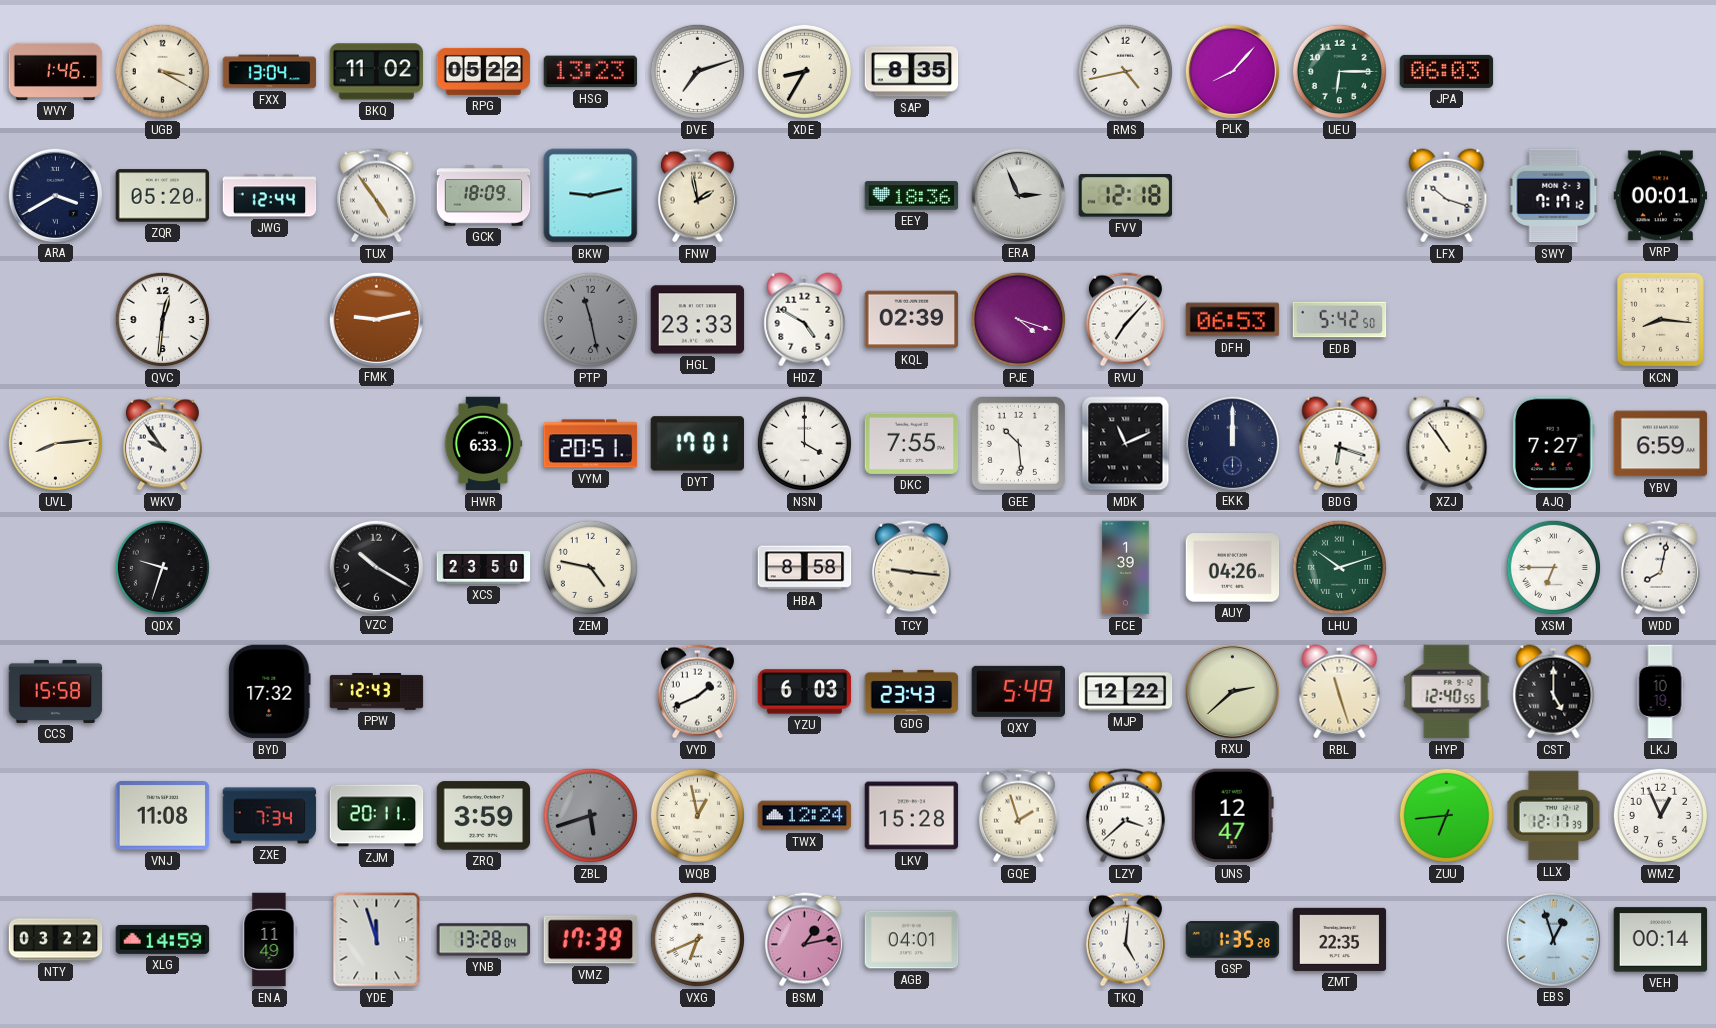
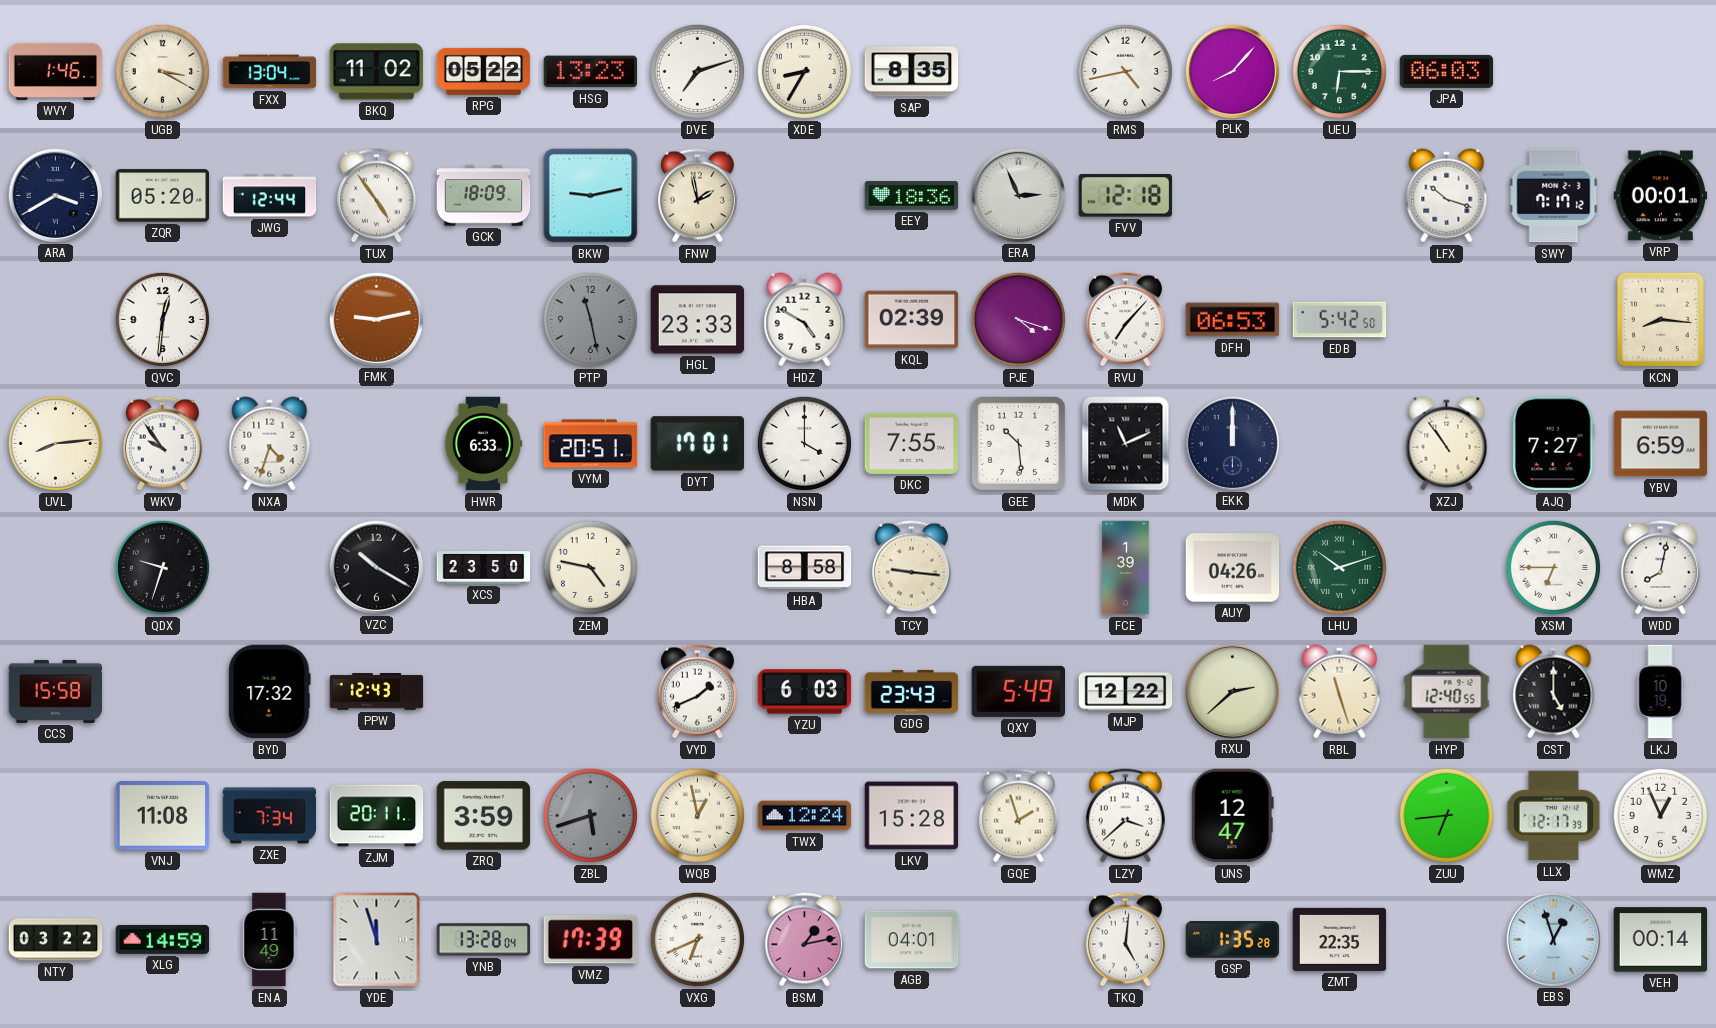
NXA: none -> 4:33
BDG: 6:18 -> none
